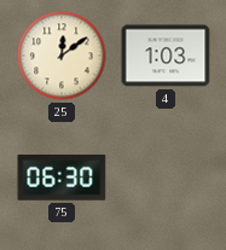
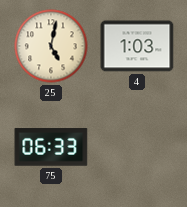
25: 12:09 -> 5:02
75: 06:30 -> 06:33
